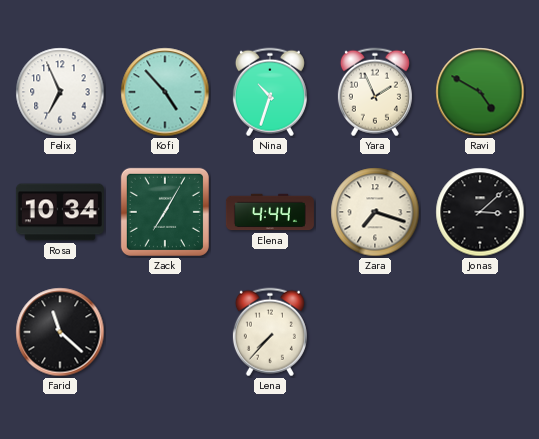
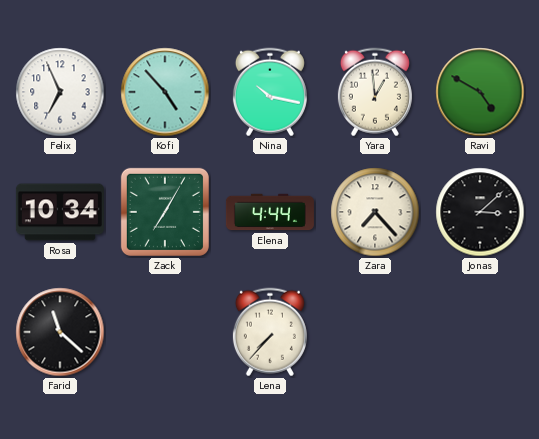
Nina: 10:33 -> 10:17
Yara: 1:56 -> 12:59
Zara: 7:18 -> 7:23
